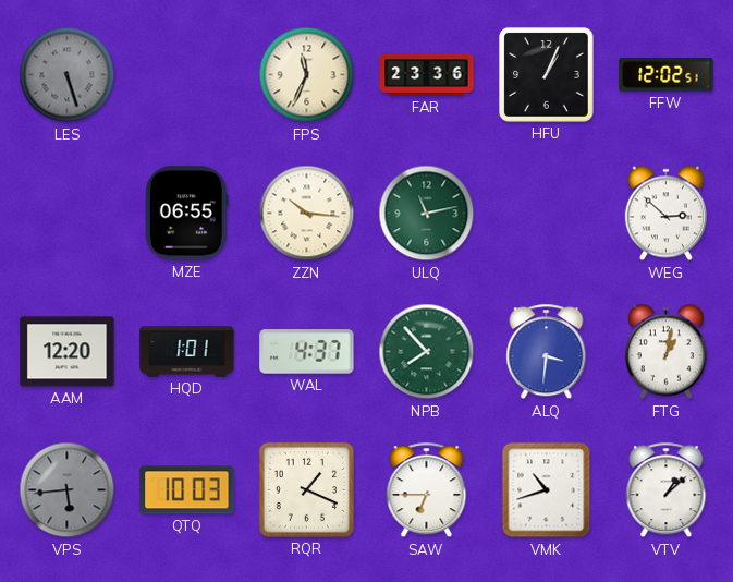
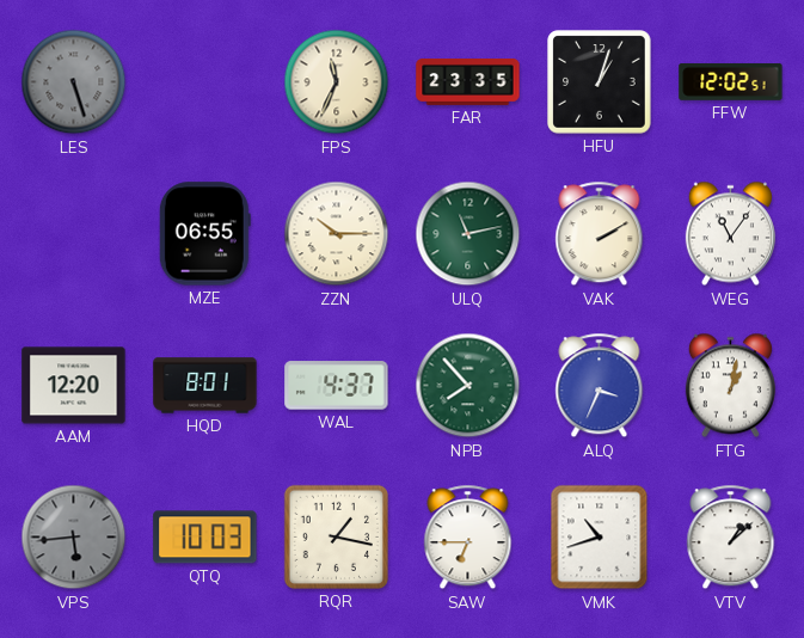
FAR: 23:36 -> 23:35
HFU: 1:04 -> 1:03
ZZN: 10:16 -> 10:15
VAK: none -> 2:10
WEG: 2:52 -> 11:06
HQD: 1:01 -> 8:01
ALQ: 3:31 -> 3:34
RQR: 1:19 -> 1:17
